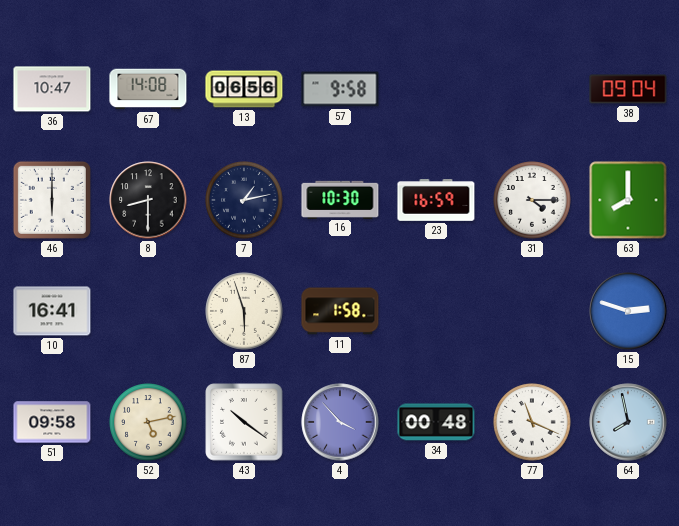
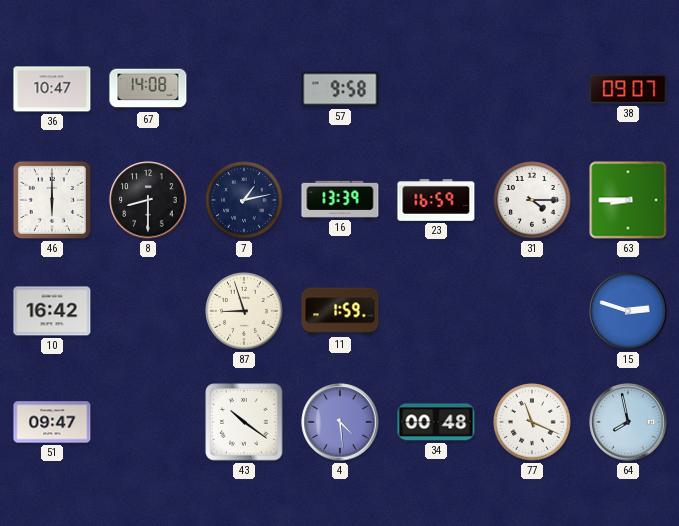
13: 06:56 -> none
38: 09:04 -> 09:07
16: 10:30 -> 13:39
63: 8:00 -> 8:45
10: 16:41 -> 16:42
87: 5:57 -> 8:57
11: 1:58 -> 1:59
51: 09:58 -> 09:47
52: 5:13 -> none
4: 3:53 -> 4:29
